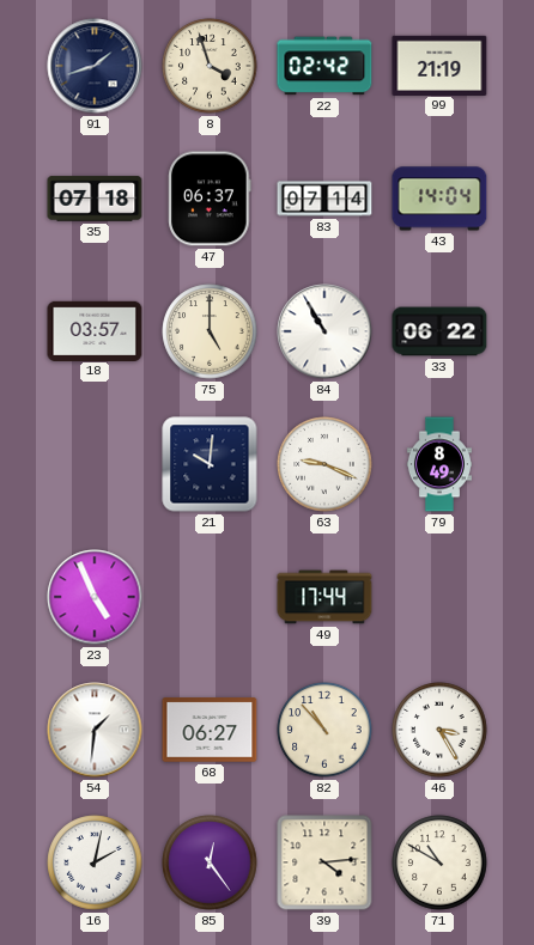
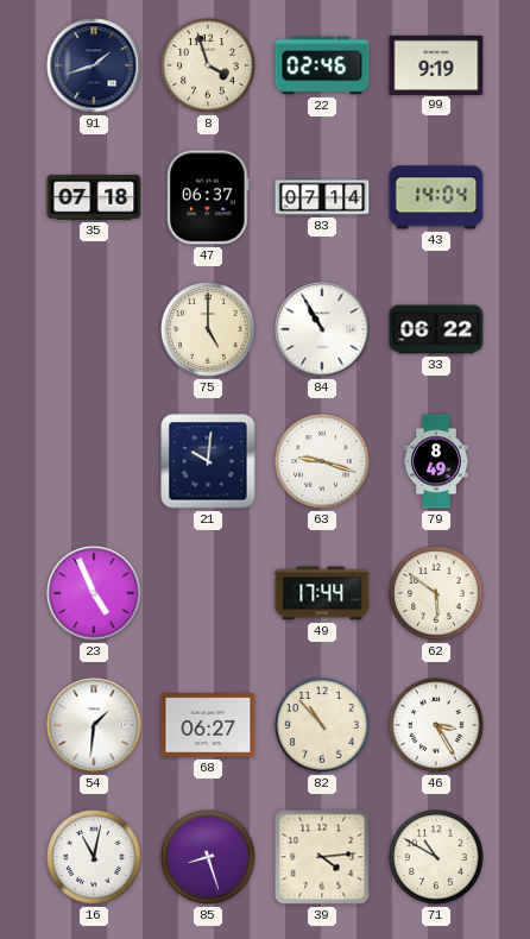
22: 02:42 -> 02:46
99: 21:19 -> 9:19
18: 03:57 -> none
63: 9:19 -> 9:18
62: none -> 5:51
16: 2:02 -> 11:02
85: 12:24 -> 8:27
